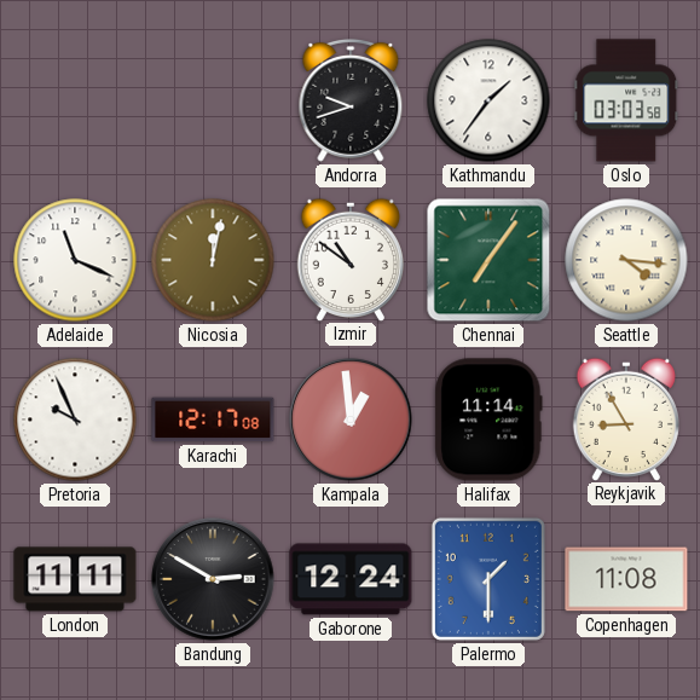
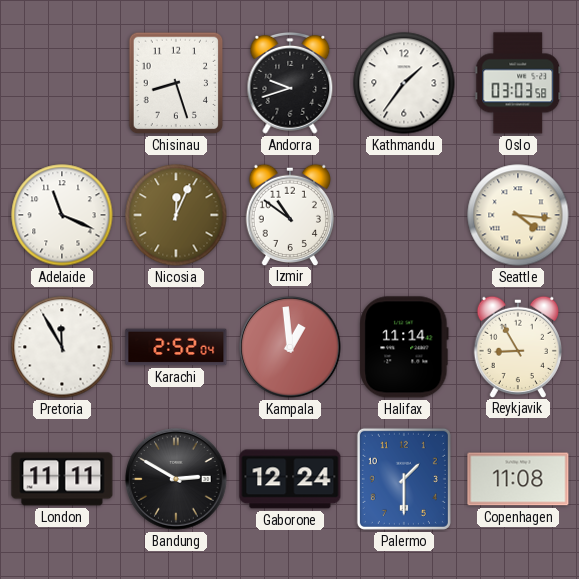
Chisinau: none -> 8:27
Nicosia: 12:02 -> 12:04
Chennai: 7:06 -> none
Pretoria: 9:56 -> 11:55
Karachi: 12:17 -> 2:52
